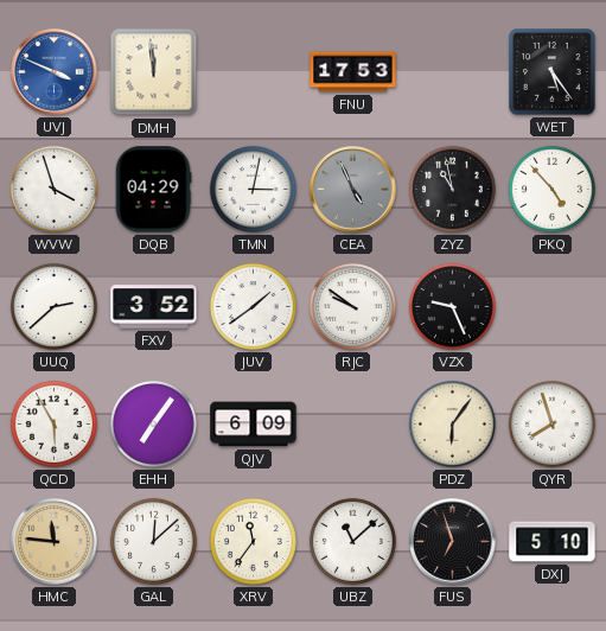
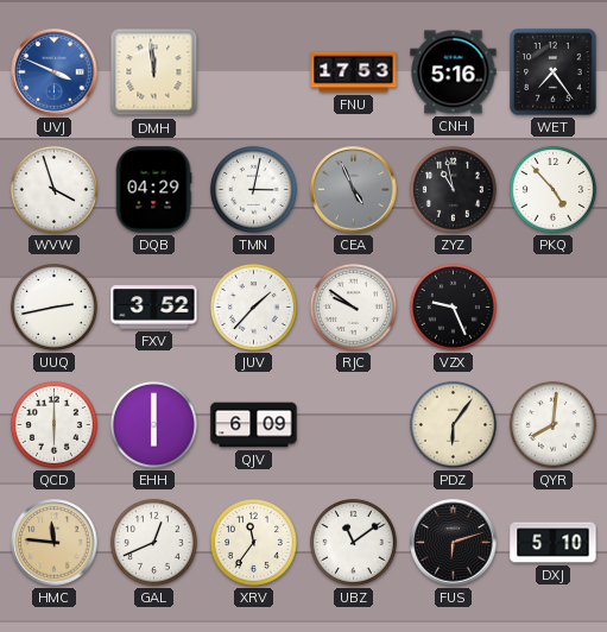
CNH: none -> 5:16
WET: 5:24 -> 7:24
UUQ: 2:38 -> 2:43
JUV: 1:39 -> 1:37
QCD: 5:55 -> 6:00
EHH: 7:06 -> 6:00
QYR: 7:57 -> 8:01
GAL: 12:08 -> 12:41
UBZ: 11:08 -> 11:09
FUS: 6:57 -> 6:12
